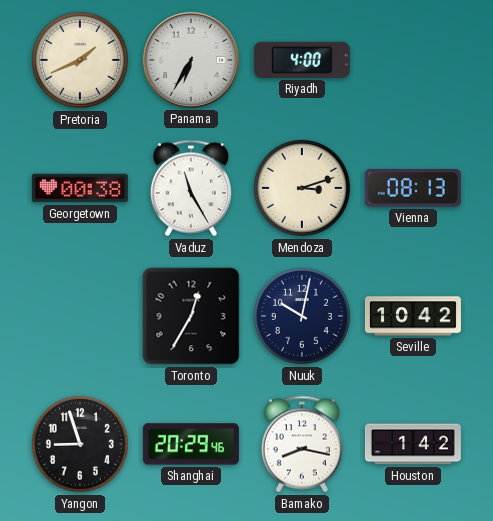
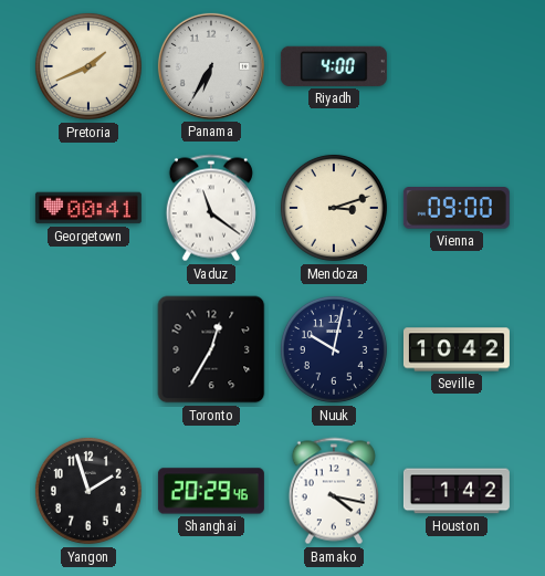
Georgetown: 00:38 -> 00:41
Vaduz: 11:25 -> 11:21
Vienna: 08:13 -> 09:00
Yangon: 8:57 -> 1:57
Bamako: 8:17 -> 4:17
